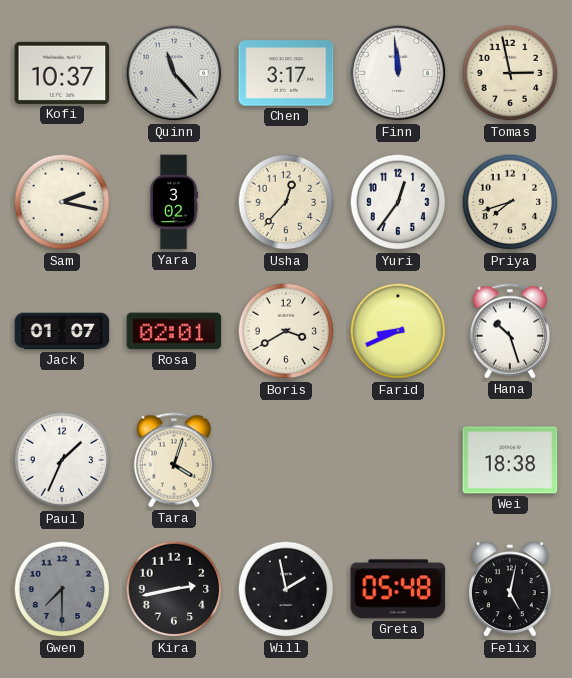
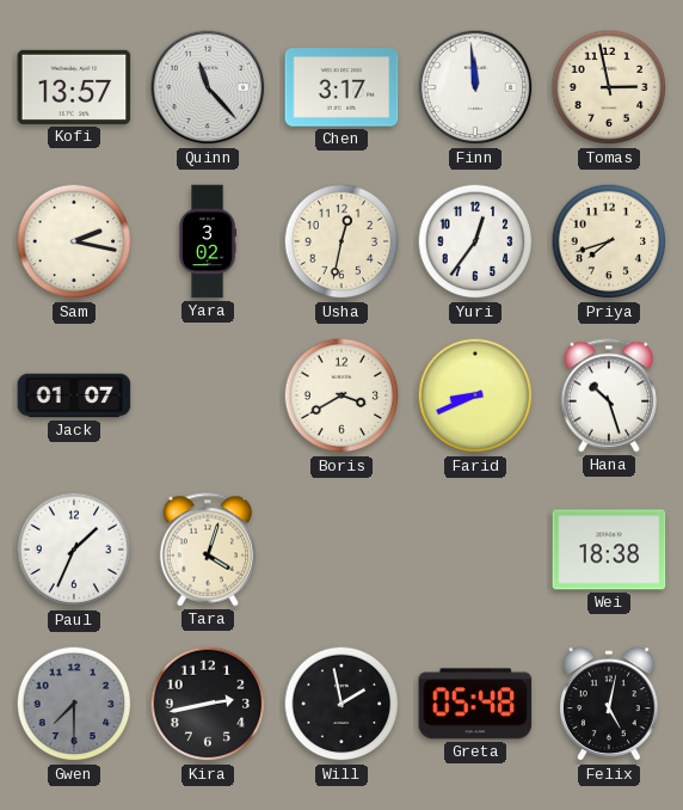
Kofi: 10:37 -> 13:57
Usha: 12:37 -> 12:32
Rosa: 02:01 -> none
